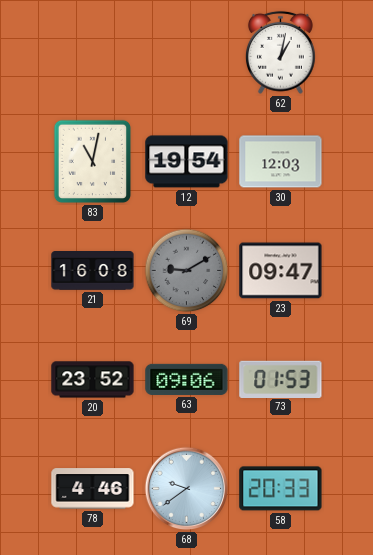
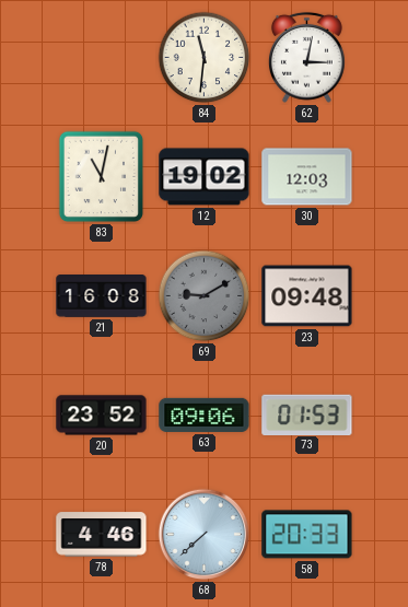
84: none -> 11:31
62: 1:02 -> 3:02
12: 19:54 -> 19:02
23: 09:47 -> 09:48
68: 9:39 -> 7:38
